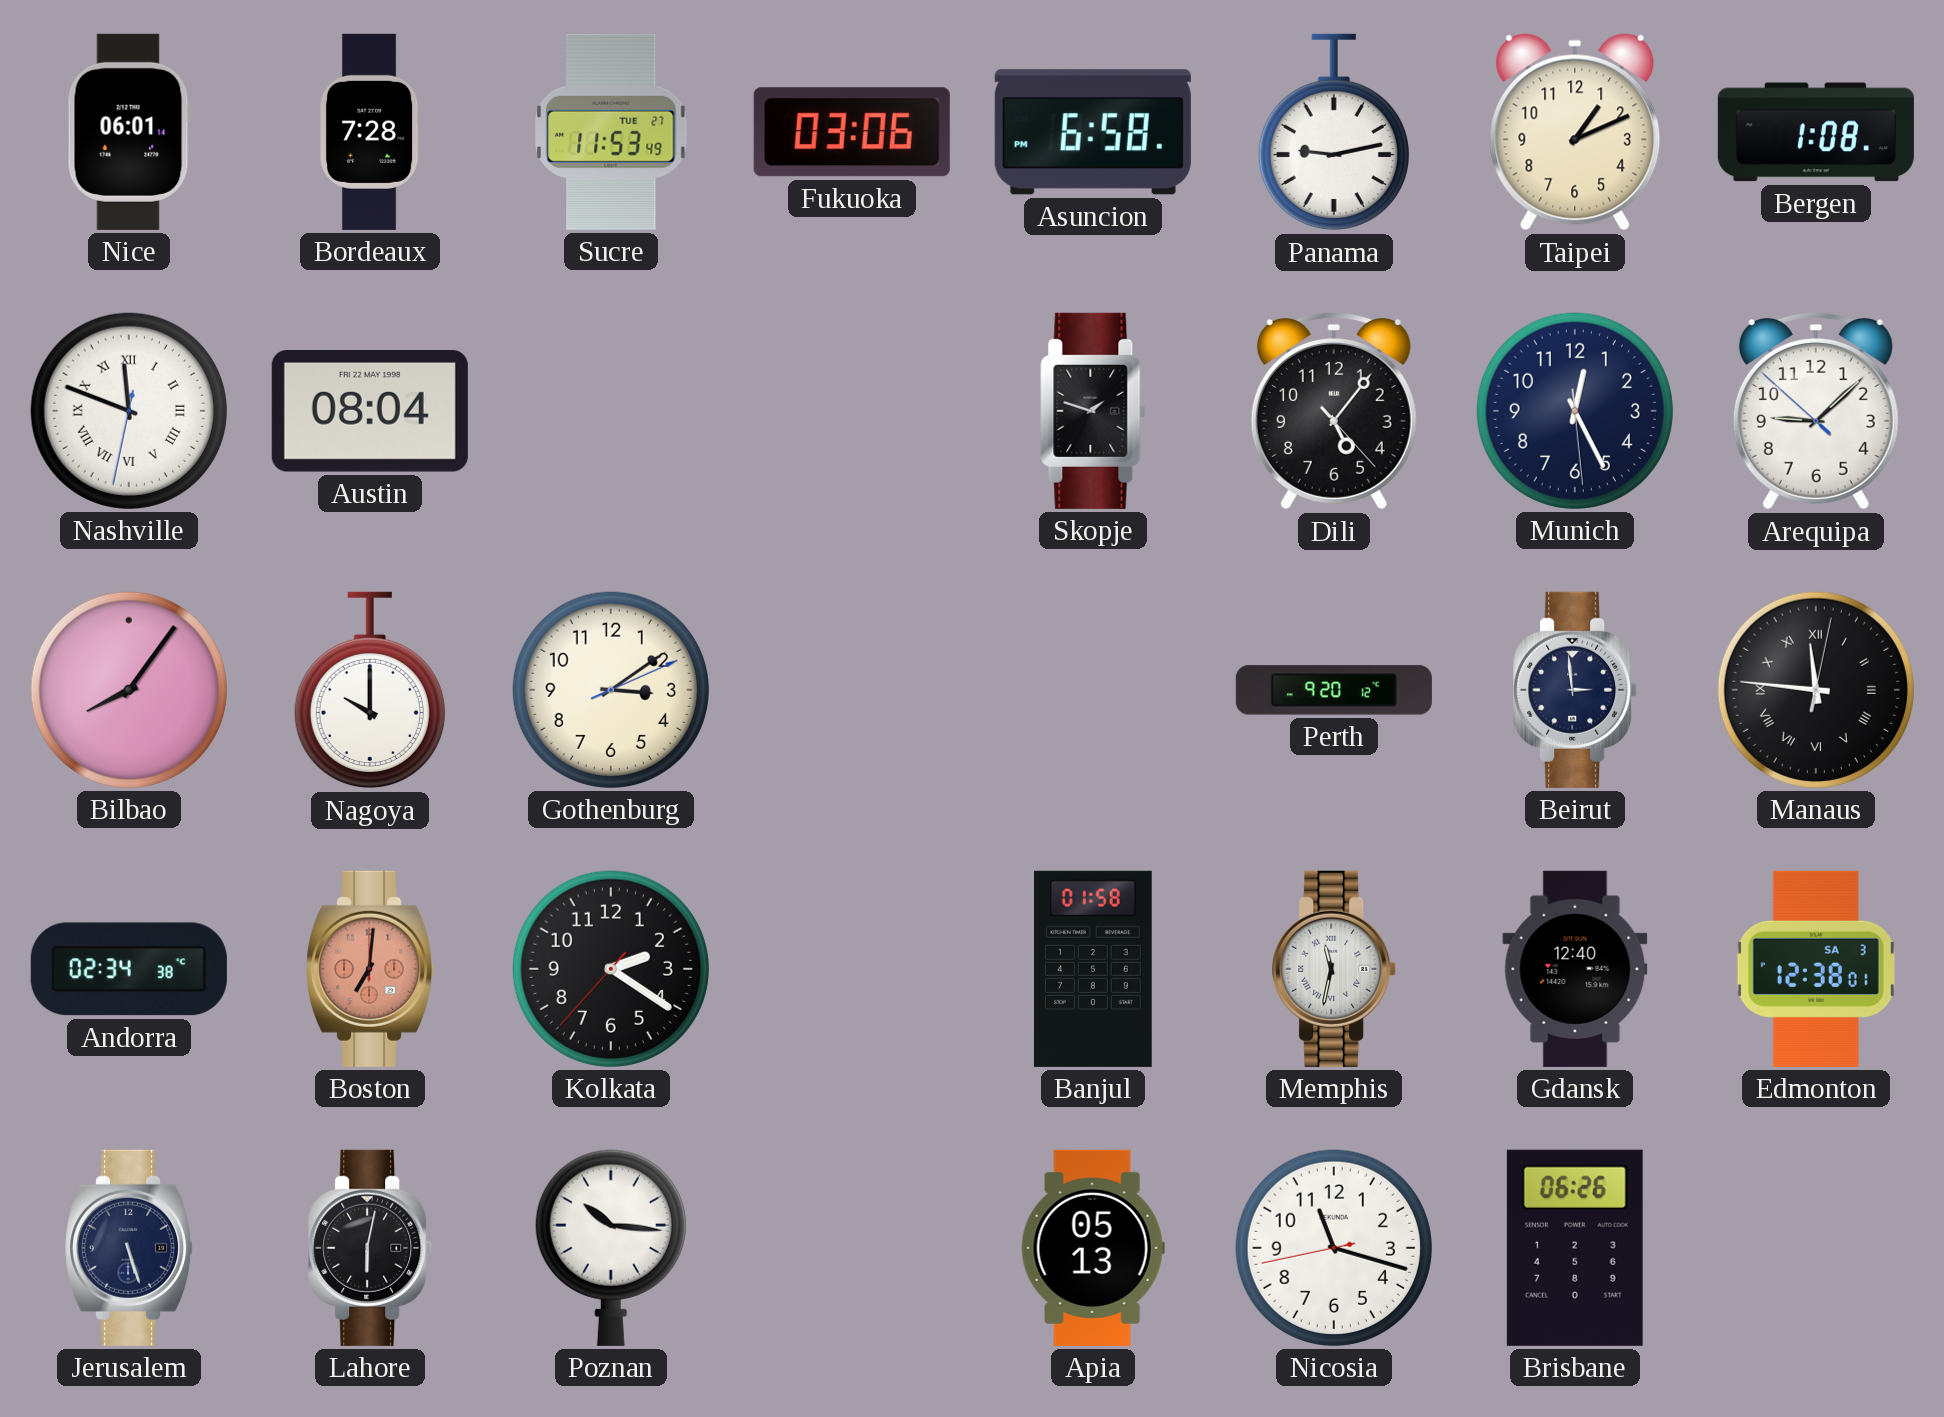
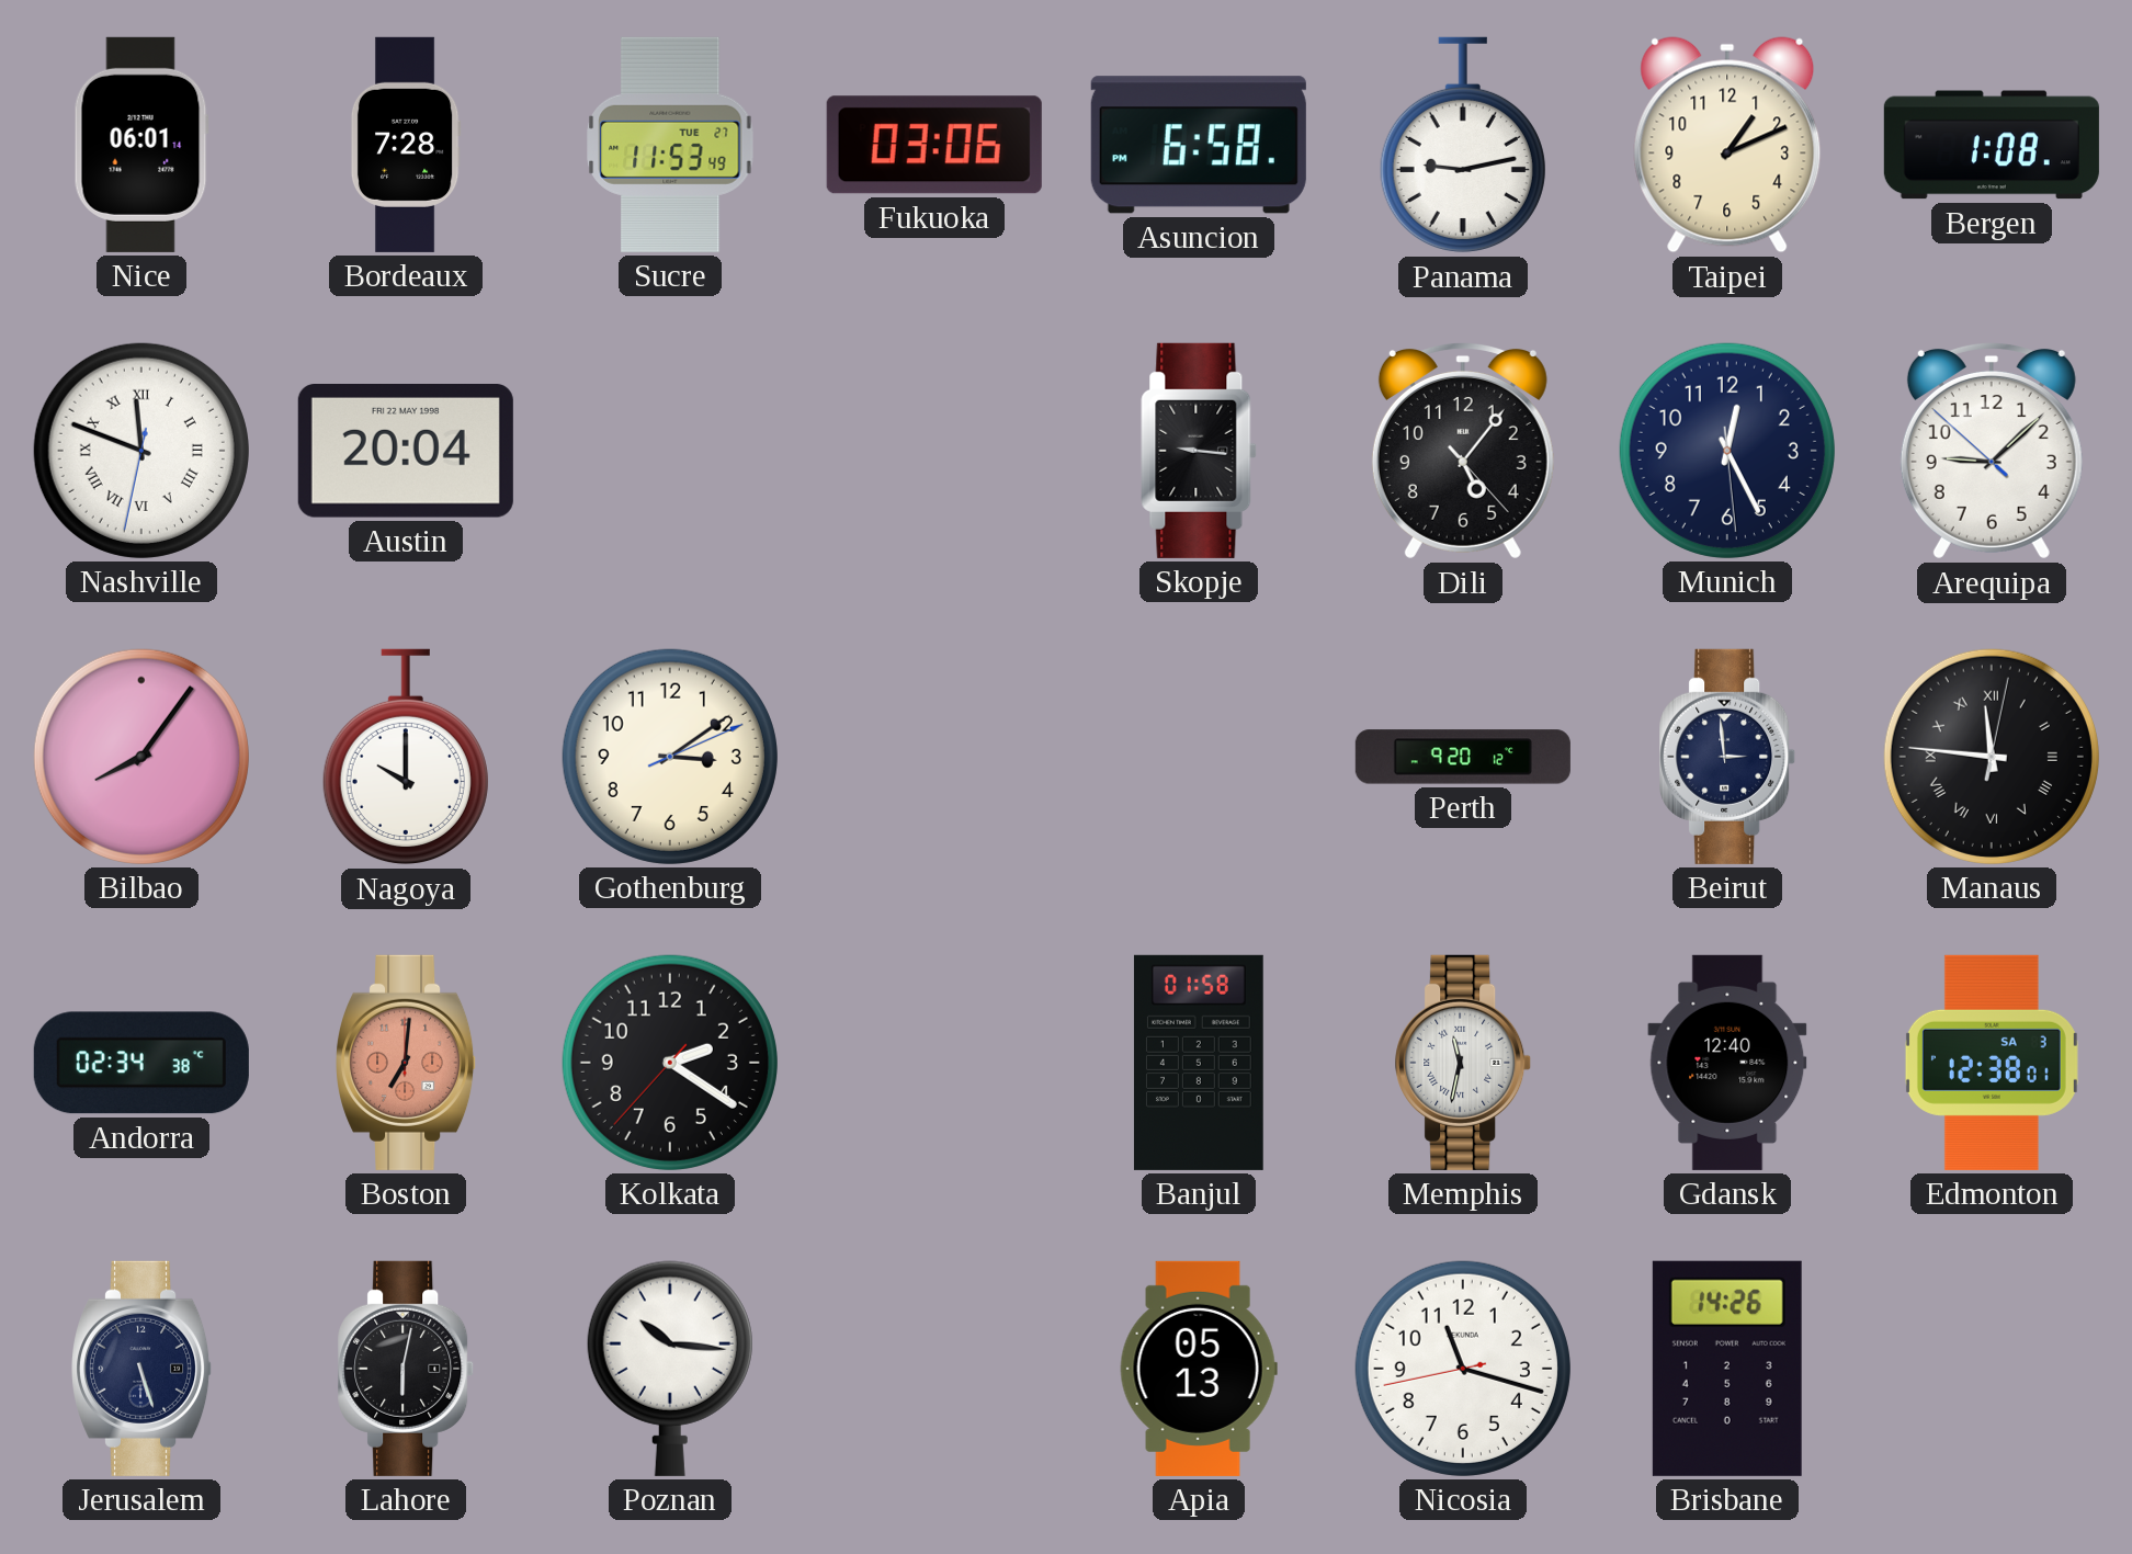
Austin: 08:04 -> 20:04
Skopje: 1:48 -> 9:16
Brisbane: 06:26 -> 14:26
